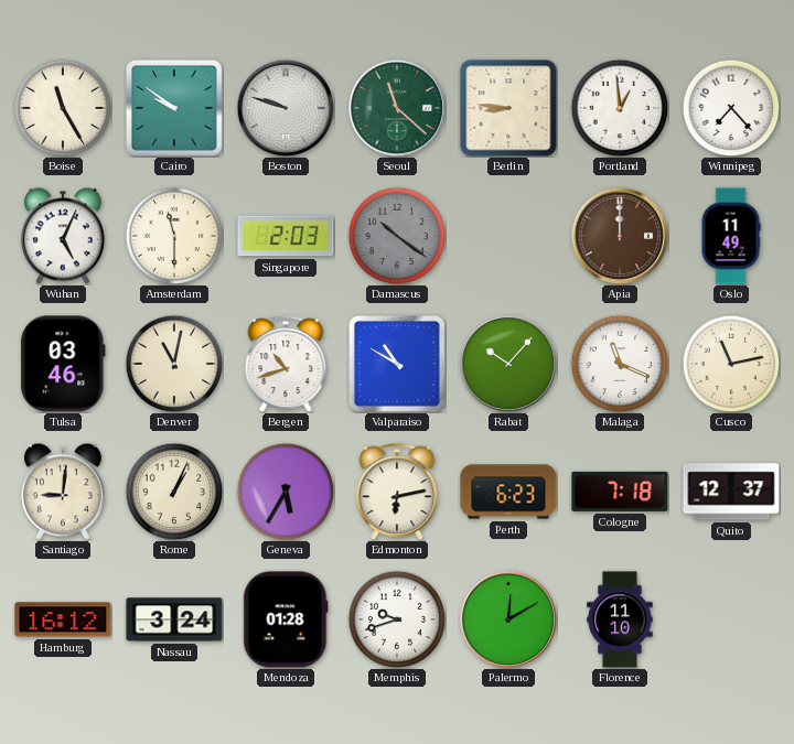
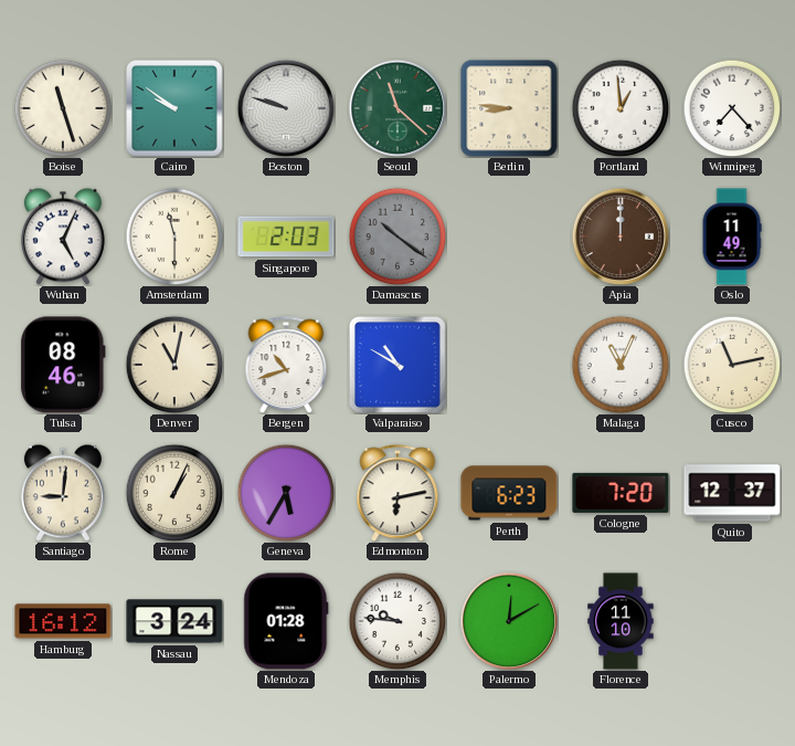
Boise: 11:25 -> 11:27
Tulsa: 03:46 -> 08:46
Rabat: 10:07 -> none
Malaga: 11:19 -> 11:04
Cologne: 7:18 -> 7:20
Memphis: 9:42 -> 9:46
